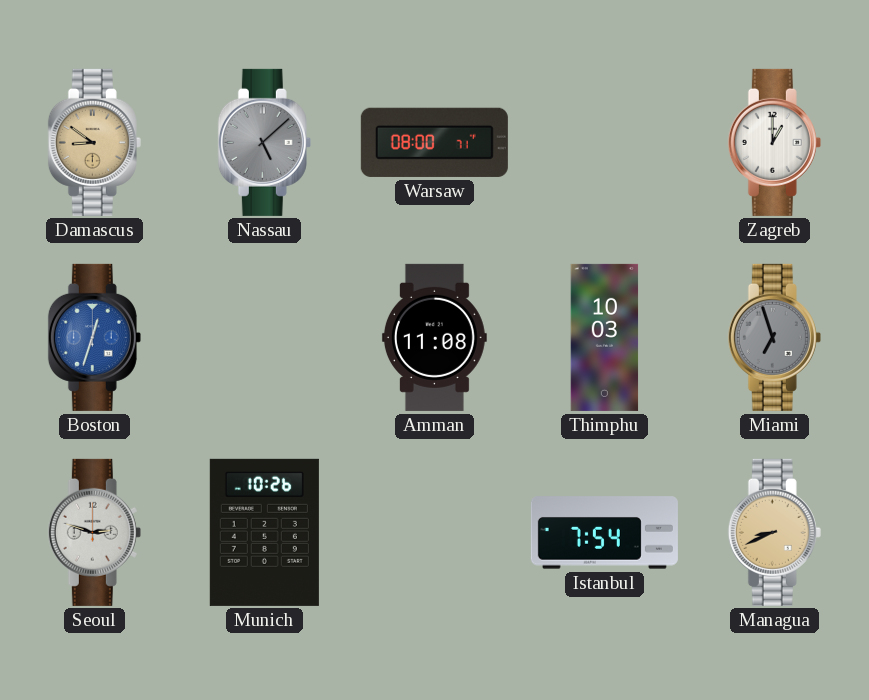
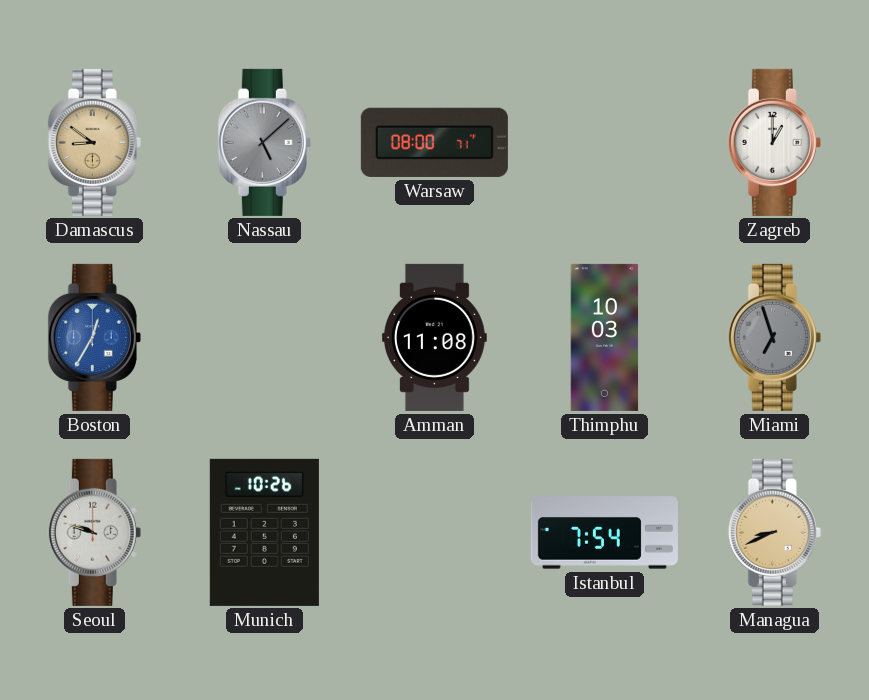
Boston: 12:33 -> 12:35
Seoul: 2:48 -> 9:48
